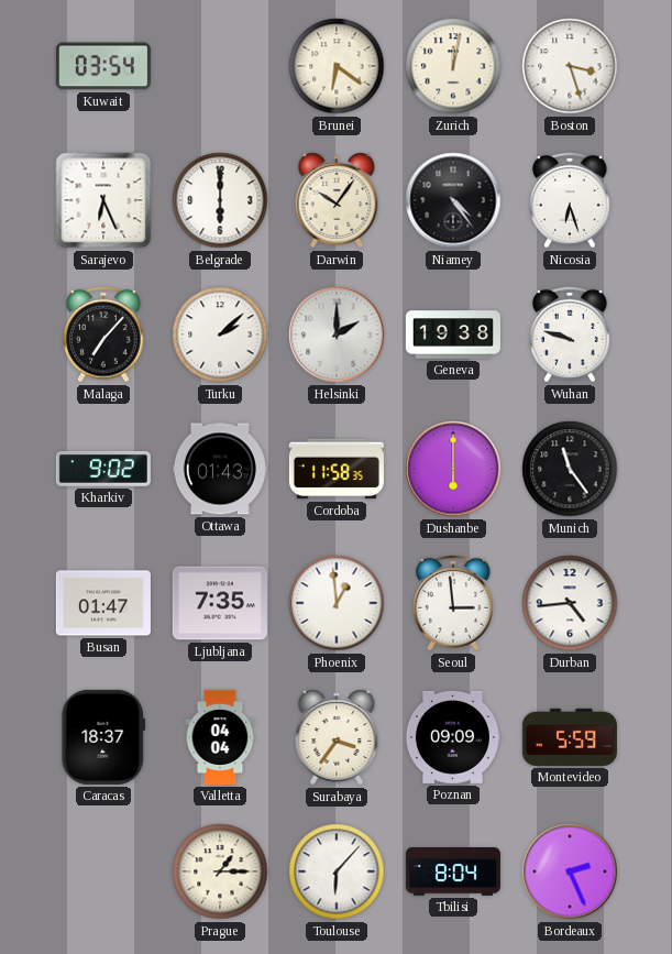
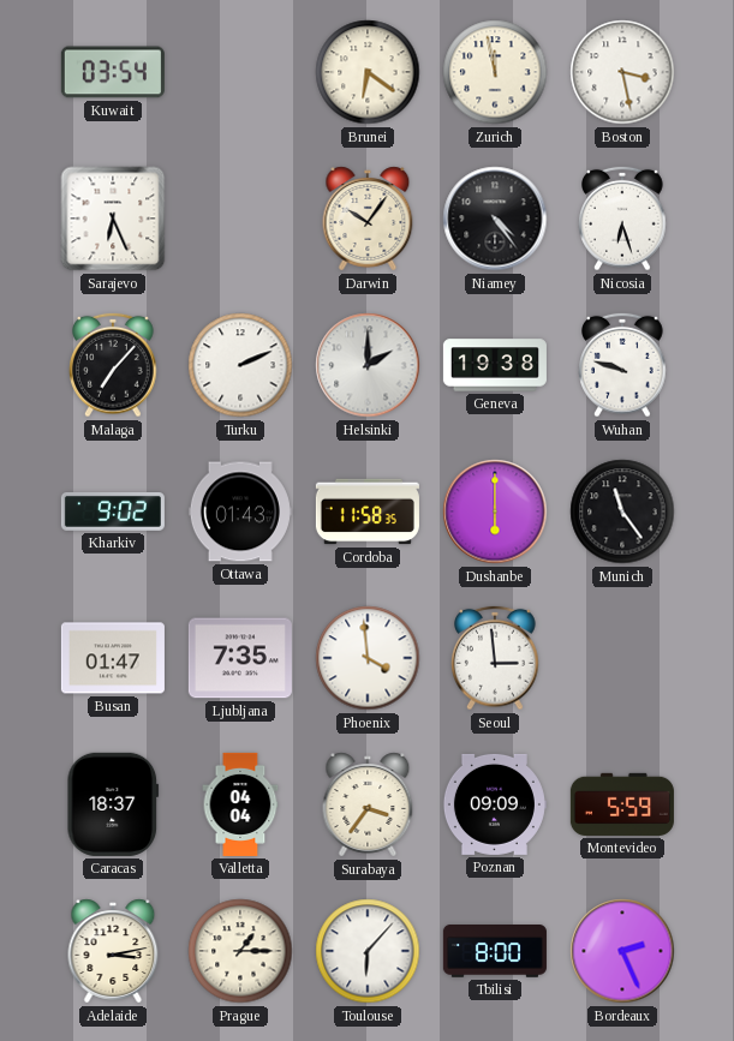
Zurich: 12:02 -> 11:58
Boston: 3:27 -> 3:28
Belgrade: 6:00 -> none
Turku: 2:08 -> 2:11
Phoenix: 12:59 -> 3:59
Durban: 4:44 -> none
Adelaide: none -> 3:13
Tbilisi: 8:04 -> 8:00
